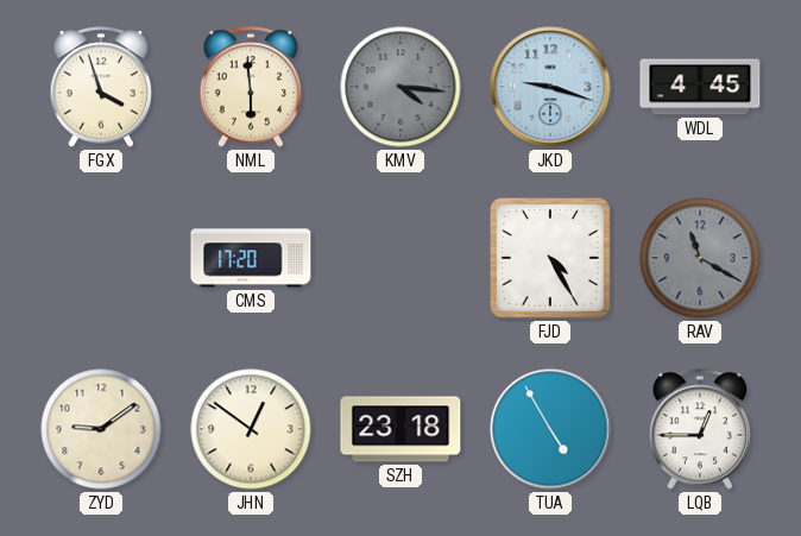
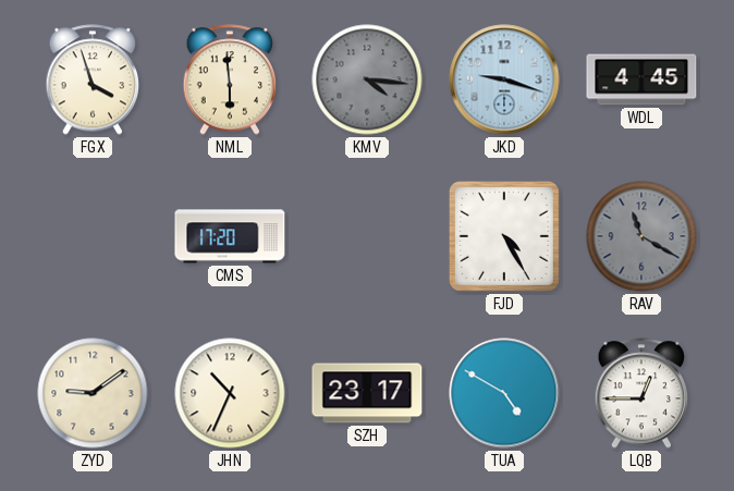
JHN: 12:51 -> 10:34
SZH: 23:18 -> 23:17
TUA: 4:55 -> 4:50
